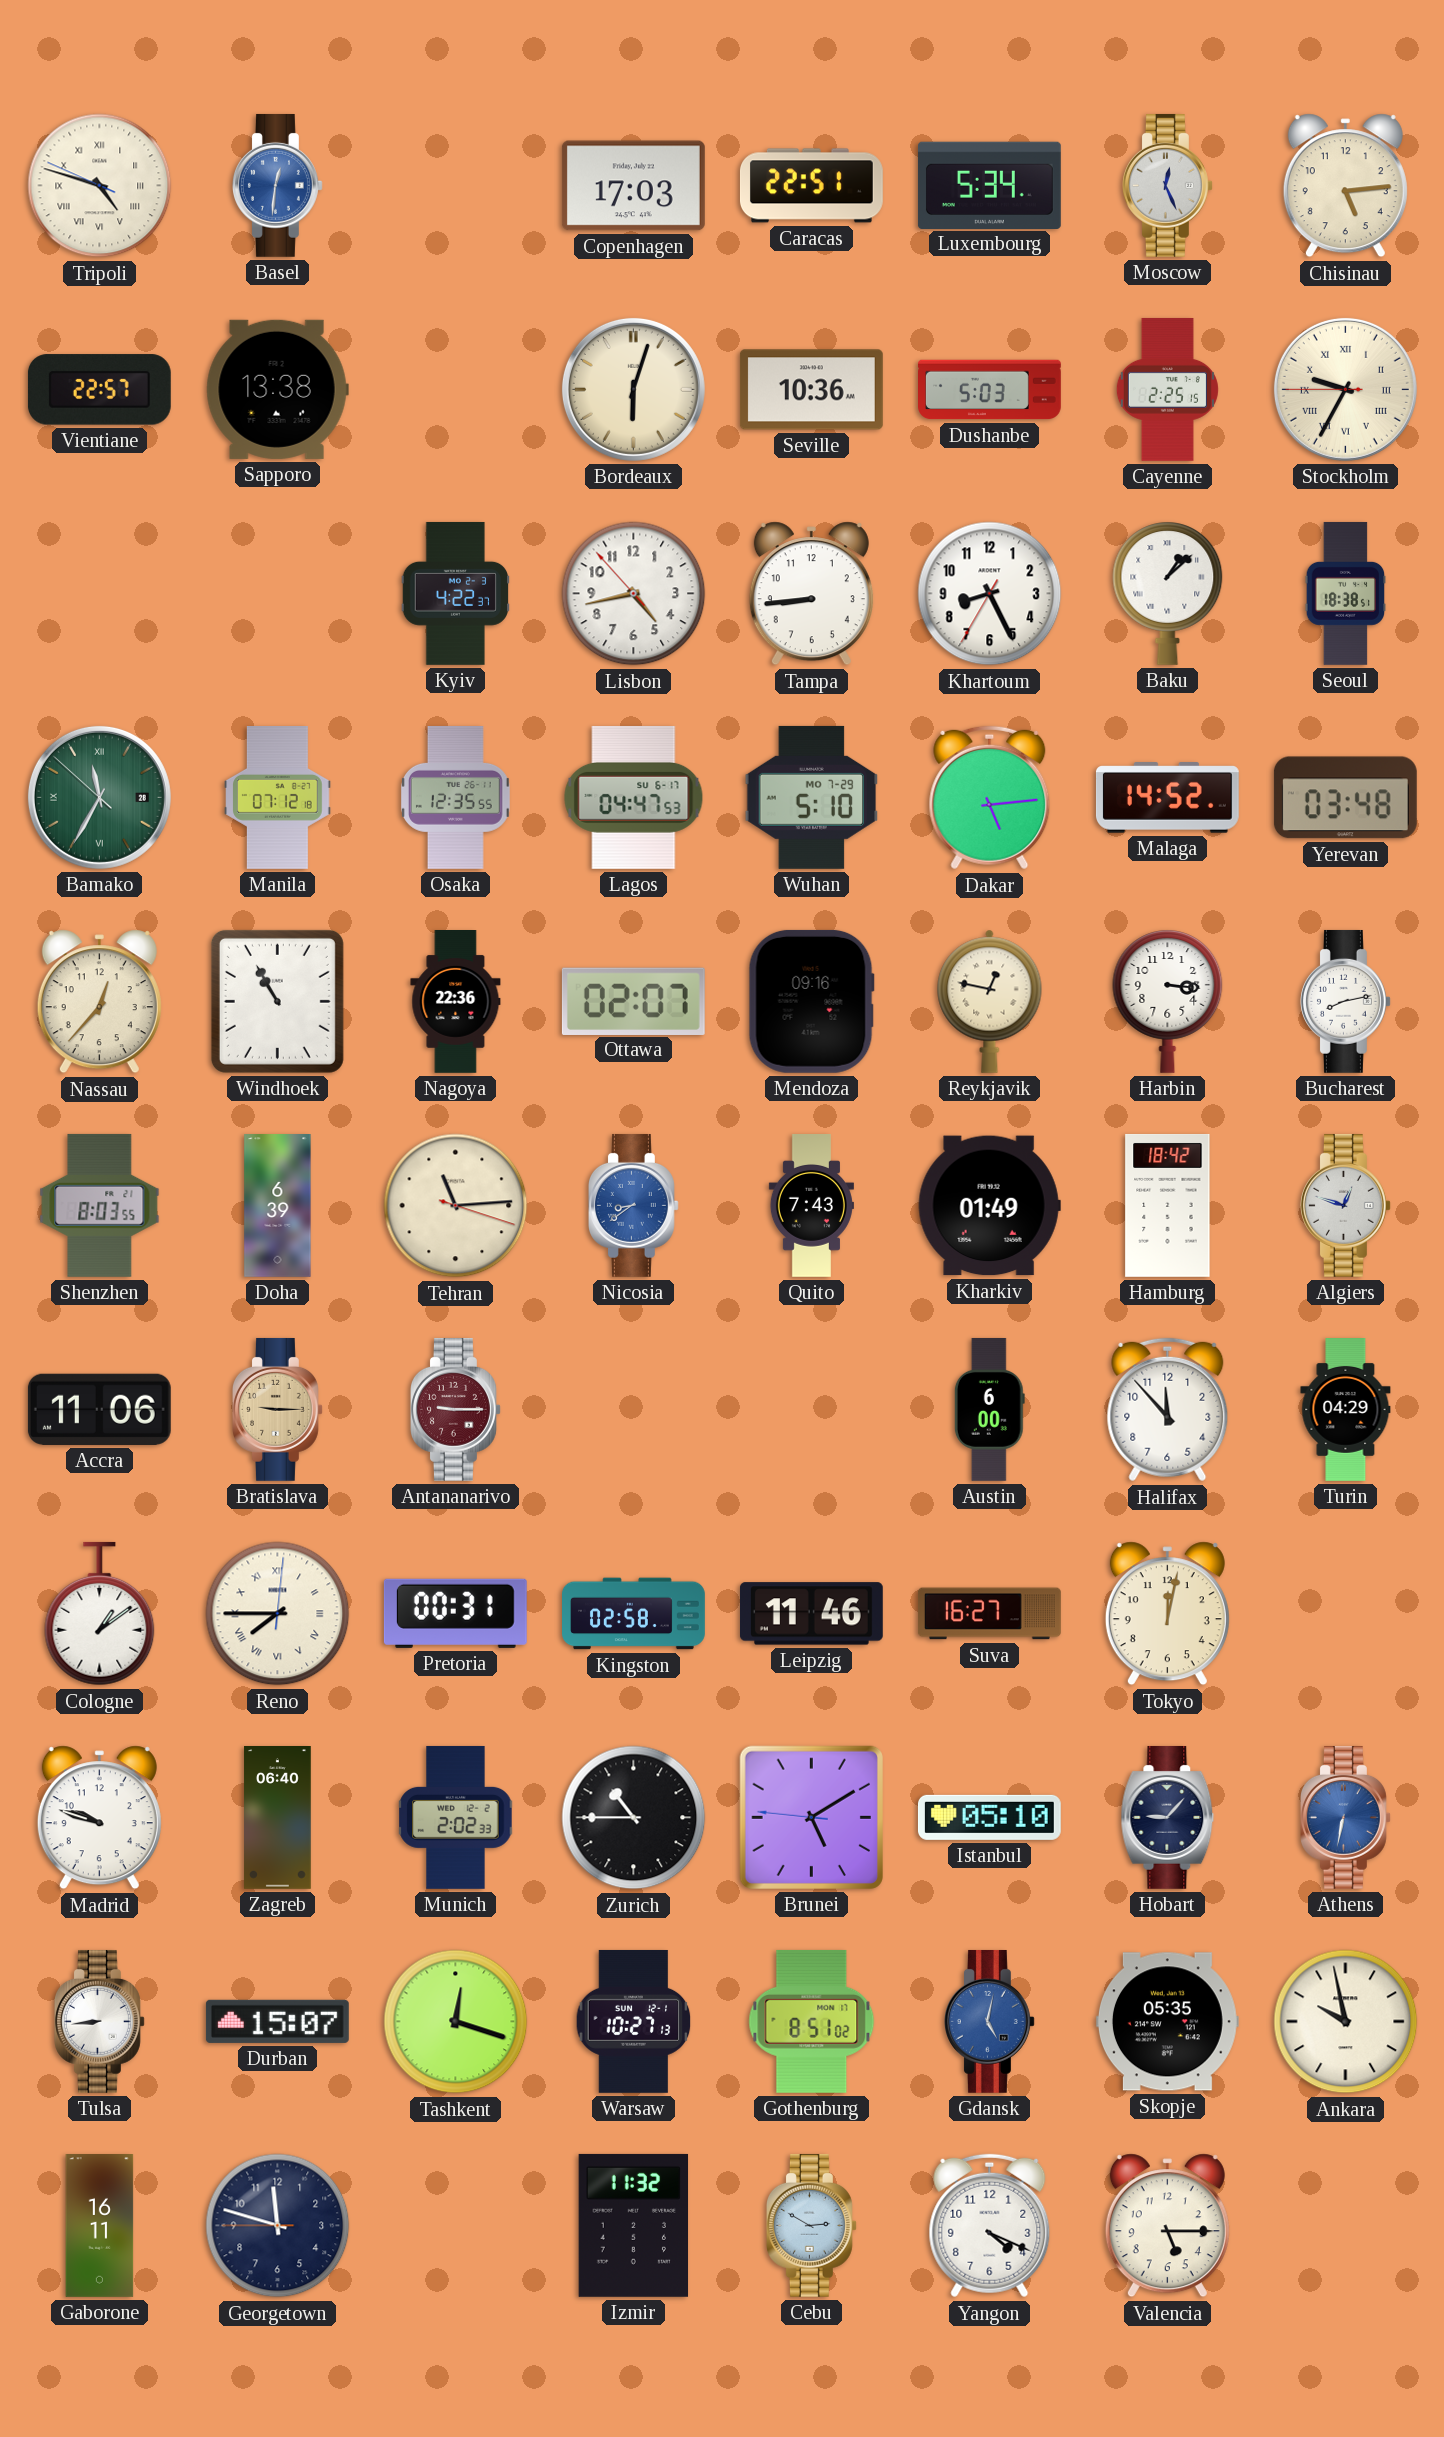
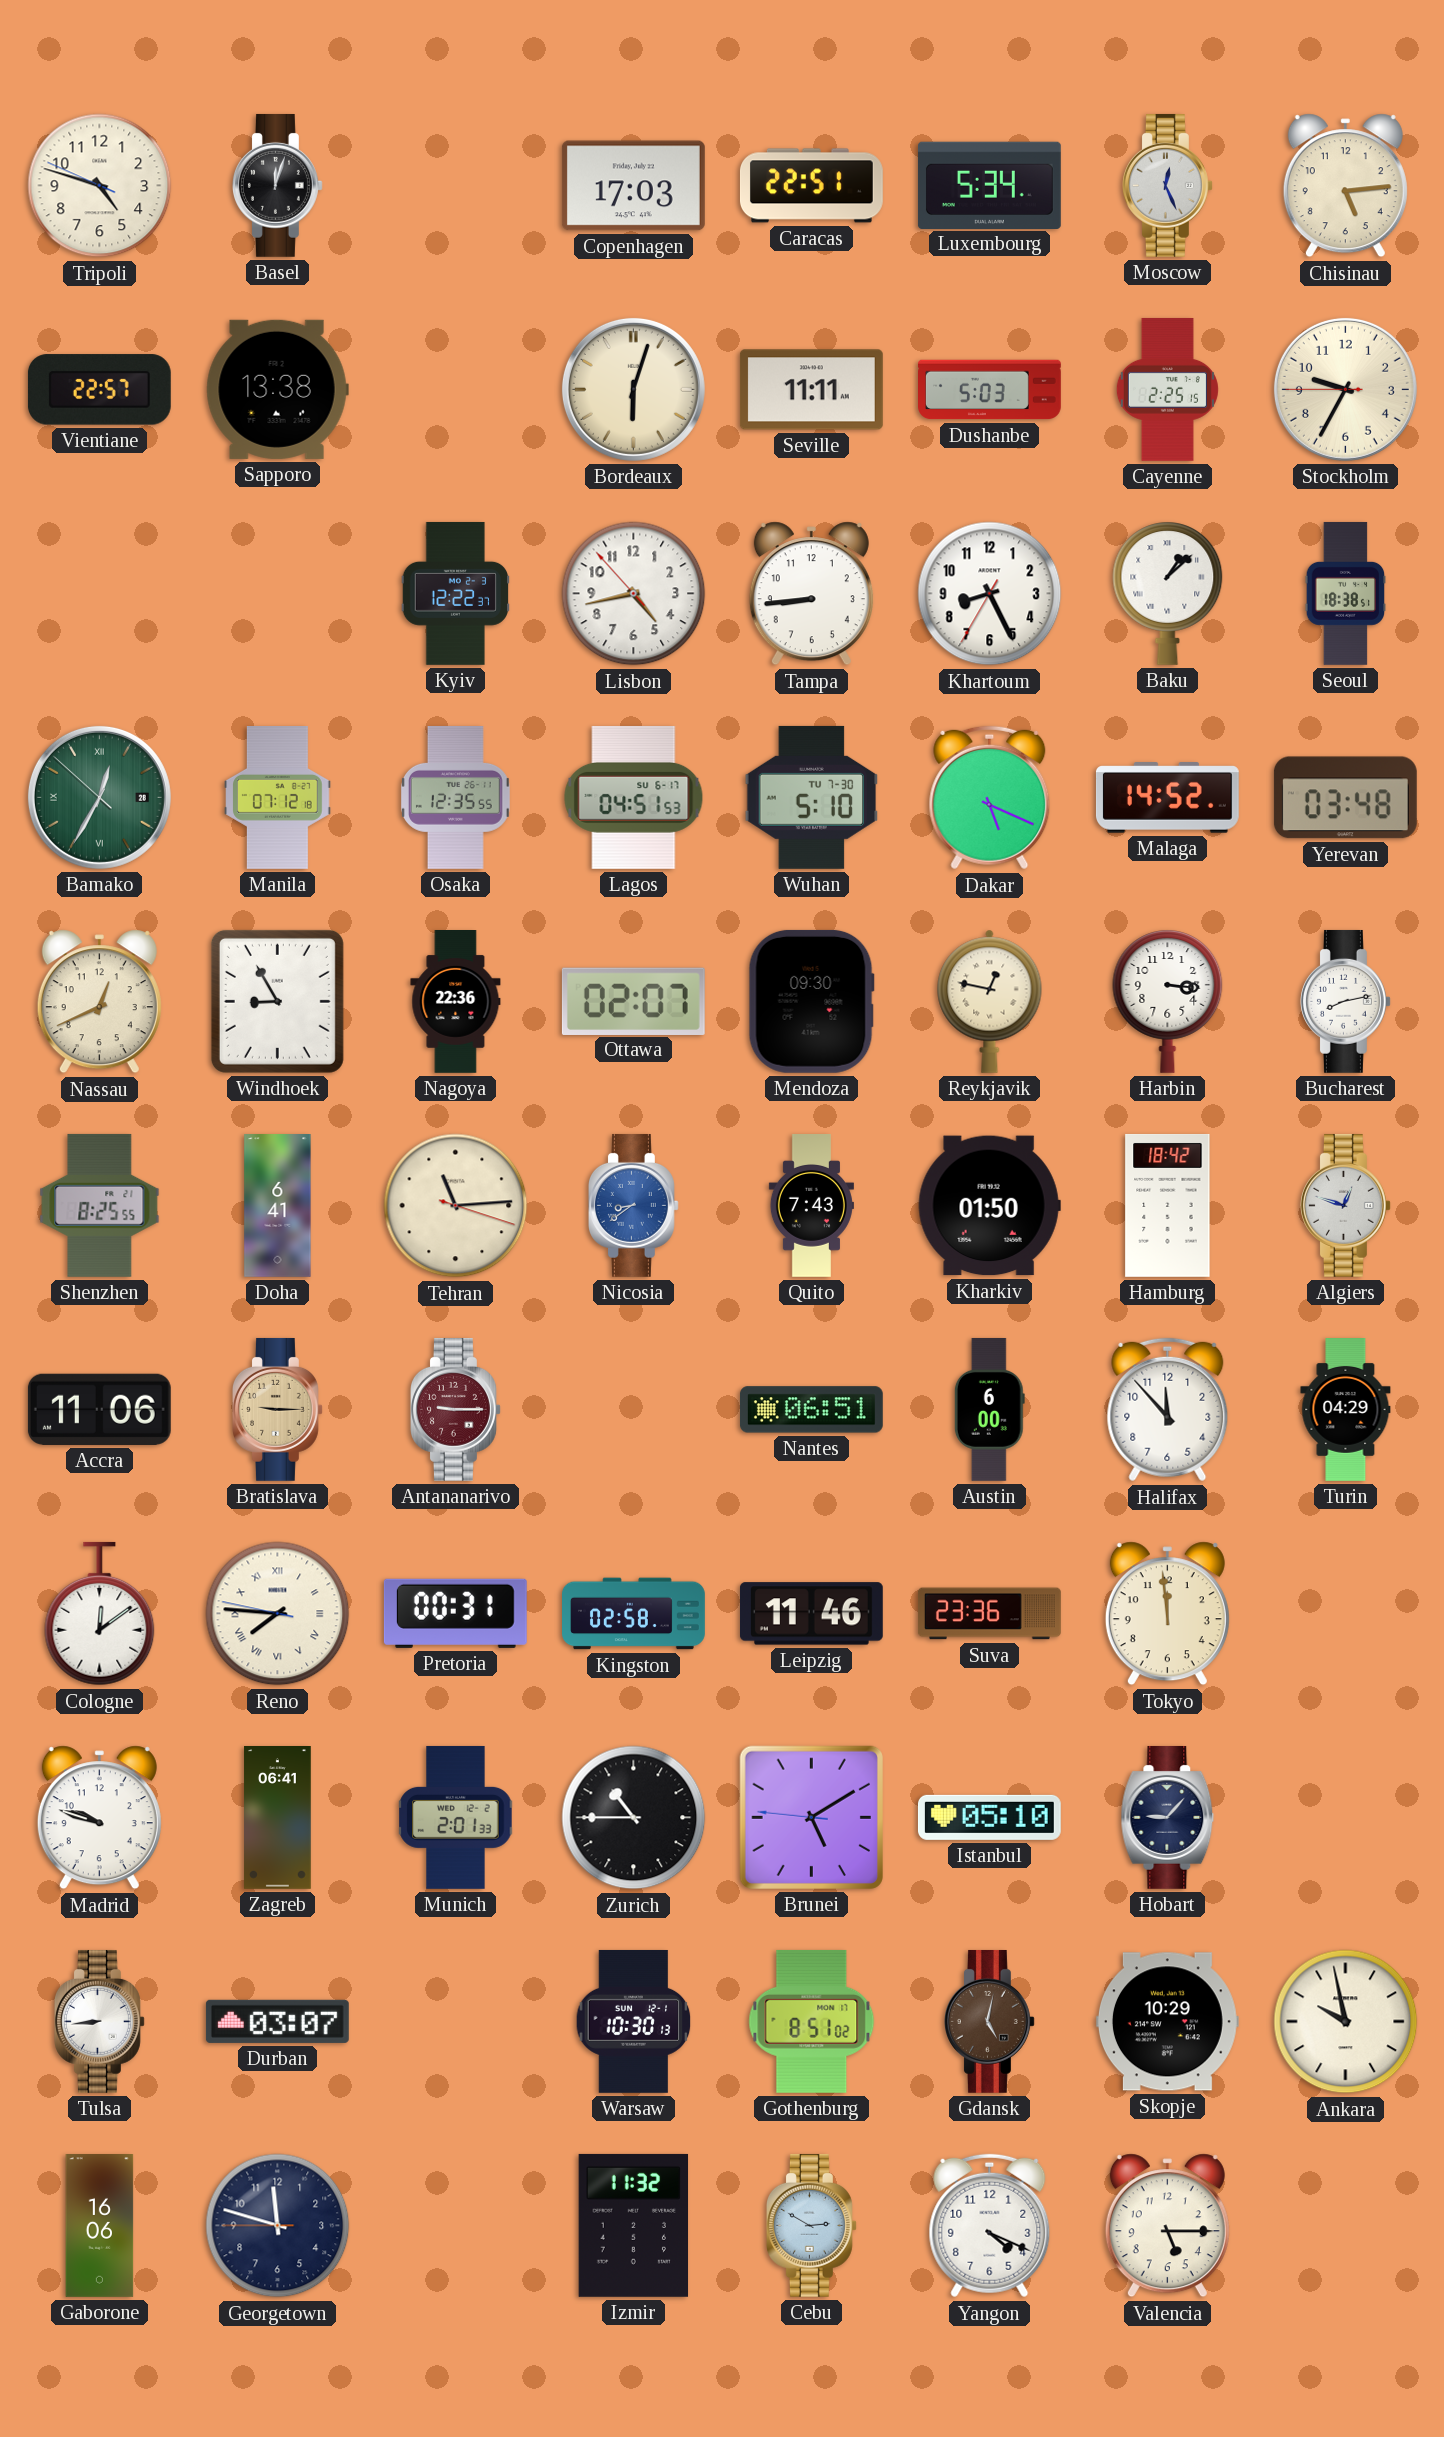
Tripoli numerals: Roman -> Arabic
Basel: 12:31 -> 12:03
Basel dial: blue -> black
Seville: 10:36 -> 11:11
Stockholm numerals: Roman -> Arabic
Kyiv: 4:22 -> 12:22
Bamako: 11:34 -> 12:34
Lagos: 04:47 -> 04:51
Wuhan date: MO 7-29 -> TU 7-30
Dakar: 5:14 -> 5:19
Nassau: 12:37 -> 12:41
Windhoek: 10:55 -> 8:55
Mendoza: 09:16 -> 09:30
Shenzhen: 8:03 -> 8:25
Doha: 6:39 -> 6:41
Kharkiv: 01:49 -> 01:50
Nantes: none -> 06:51
Cologne: 1:09 -> 12:09
Reno: 7:45:01 -> 7:45:47
Suva: 16:27 -> 23:36
Tokyo: 12:02 -> 11:59
Zagreb: 06:40 -> 06:41
Munich: 2:02 -> 2:01
Athens: 6:32 -> none
Durban: 15:07 -> 03:07
Tashkent: 12:18 -> none
Warsaw: 10:27 -> 10:30
Gdansk dial: blue -> brown
Skopje: 05:35 -> 10:29
Gaborone: 16:11 -> 16:06
